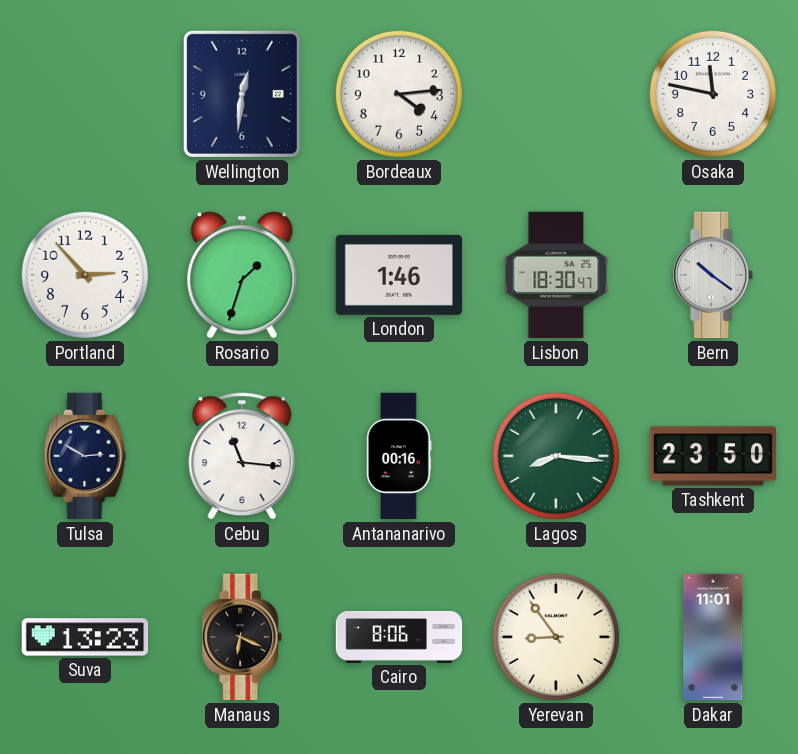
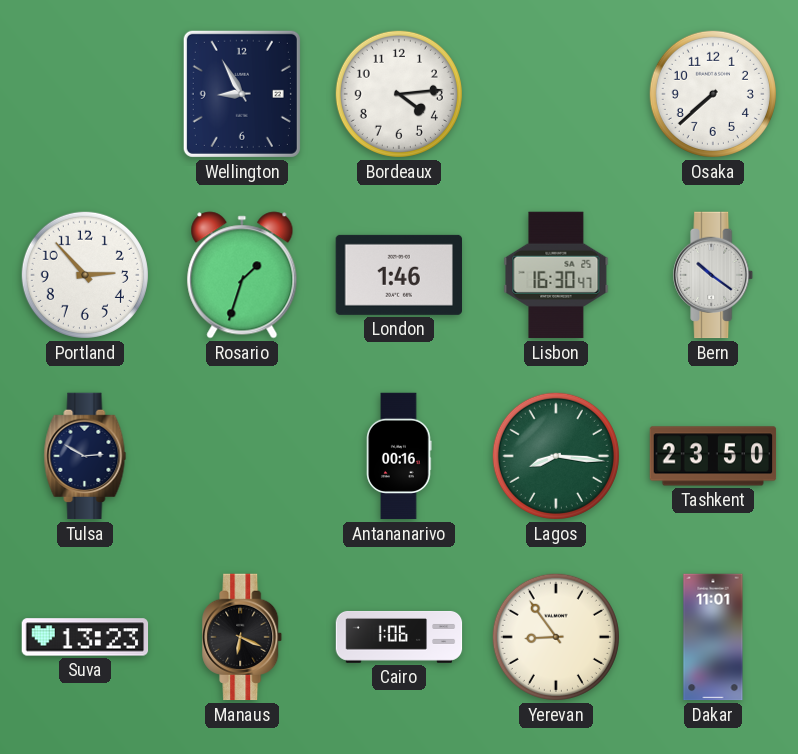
Wellington: 12:31 -> 8:55
Osaka: 11:47 -> 7:38
Lisbon: 18:30 -> 16:30
Cebu: 11:16 -> none
Cairo: 8:06 -> 1:06
